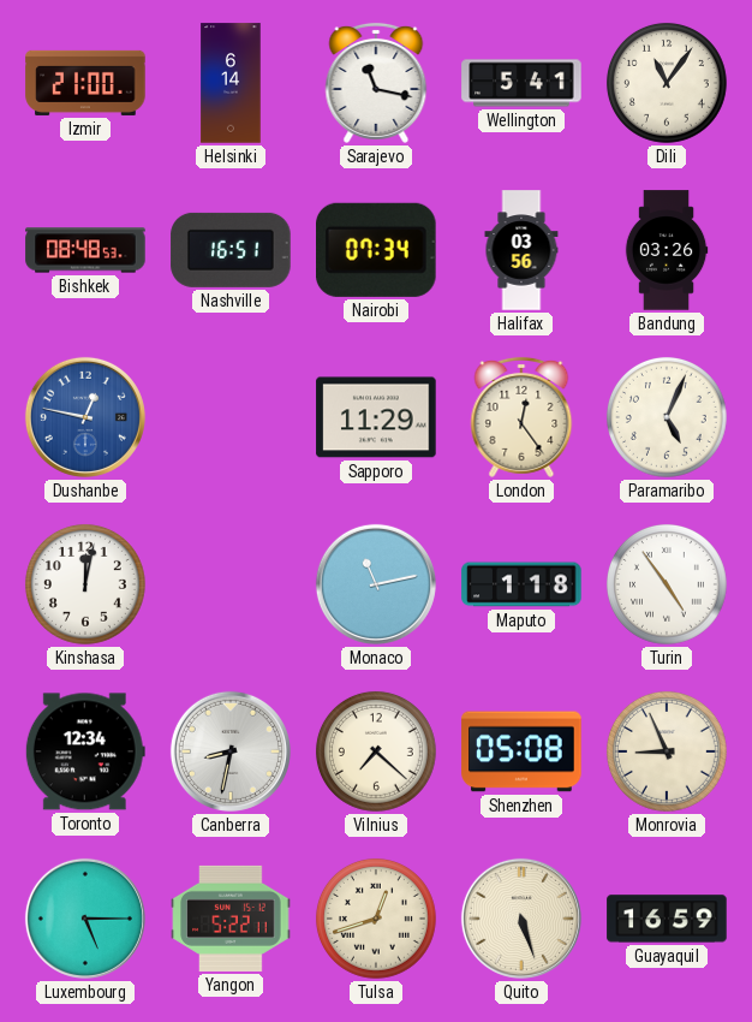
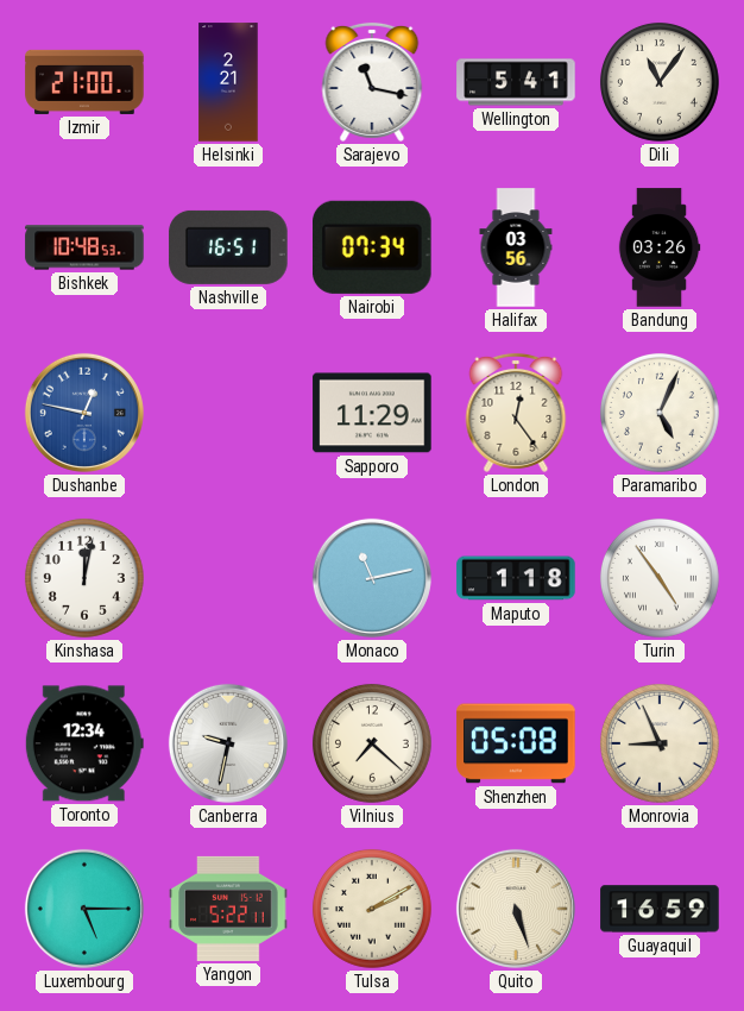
Helsinki: 6:14 -> 2:21
Bishkek: 08:48 -> 10:48
Canberra: 8:32 -> 9:32
Tulsa: 12:42 -> 2:10
